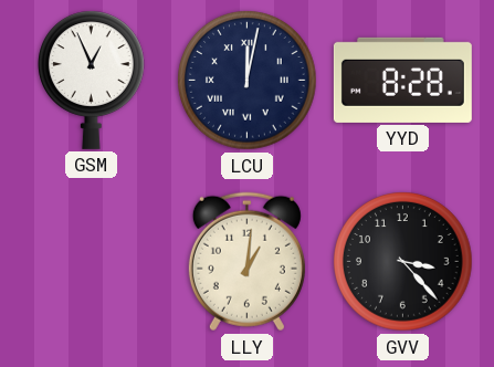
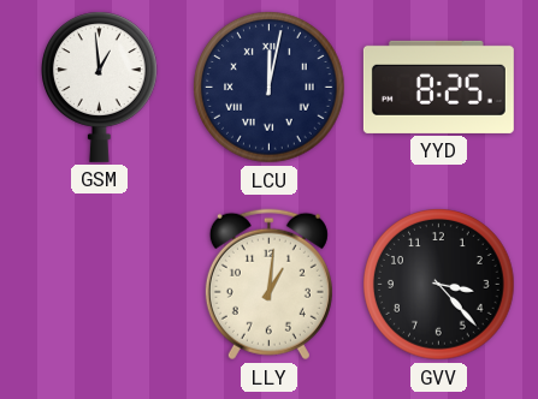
GSM: 12:56 -> 12:59
YYD: 8:28 -> 8:25
